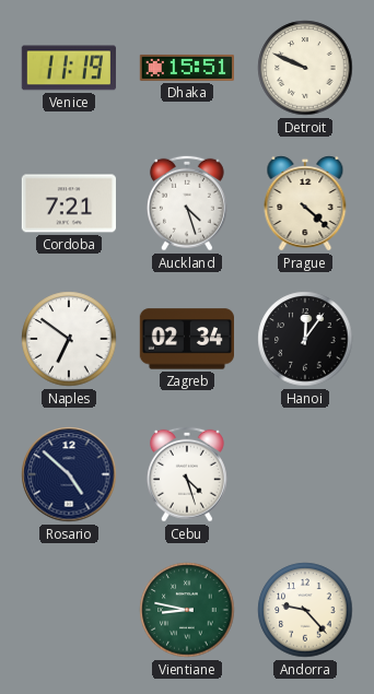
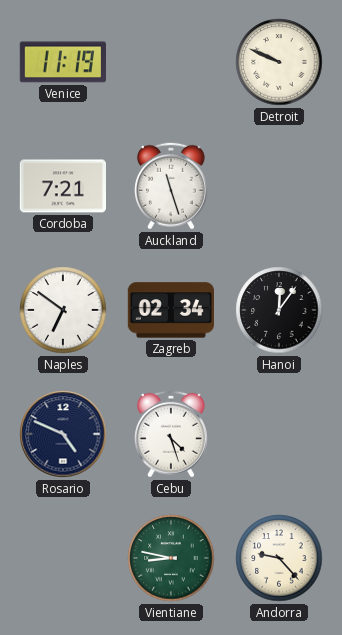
Dhaka: 15:51 -> none
Auckland: 4:27 -> 11:27
Prague: 4:22 -> none
Rosario: 4:52 -> 4:49
